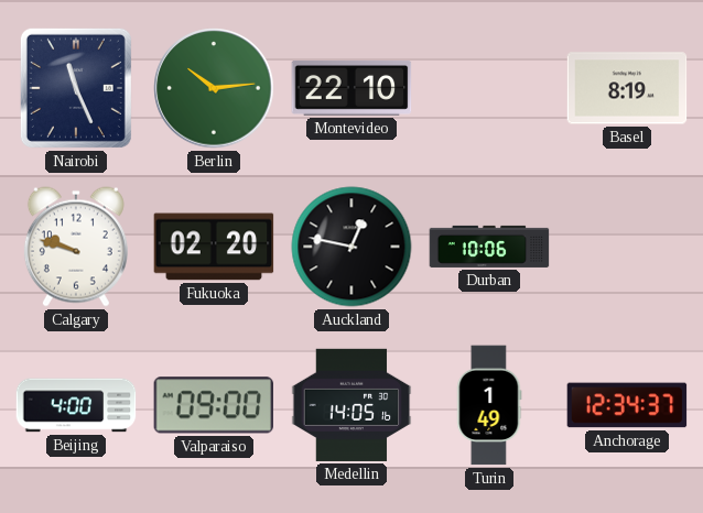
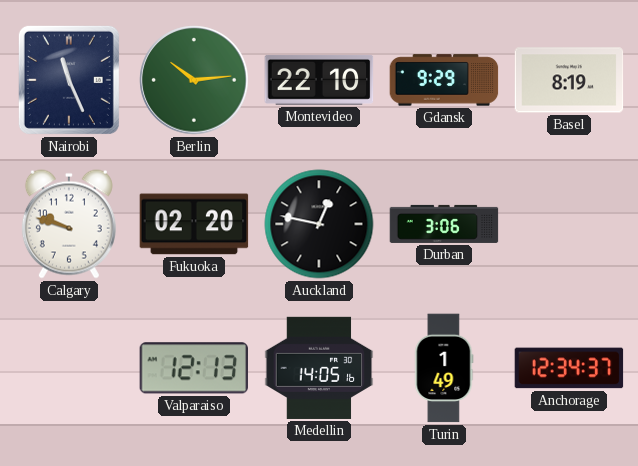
Gdansk: none -> 9:29
Durban: 10:06 -> 3:06
Beijing: 4:00 -> none
Valparaiso: 09:00 -> 12:13
